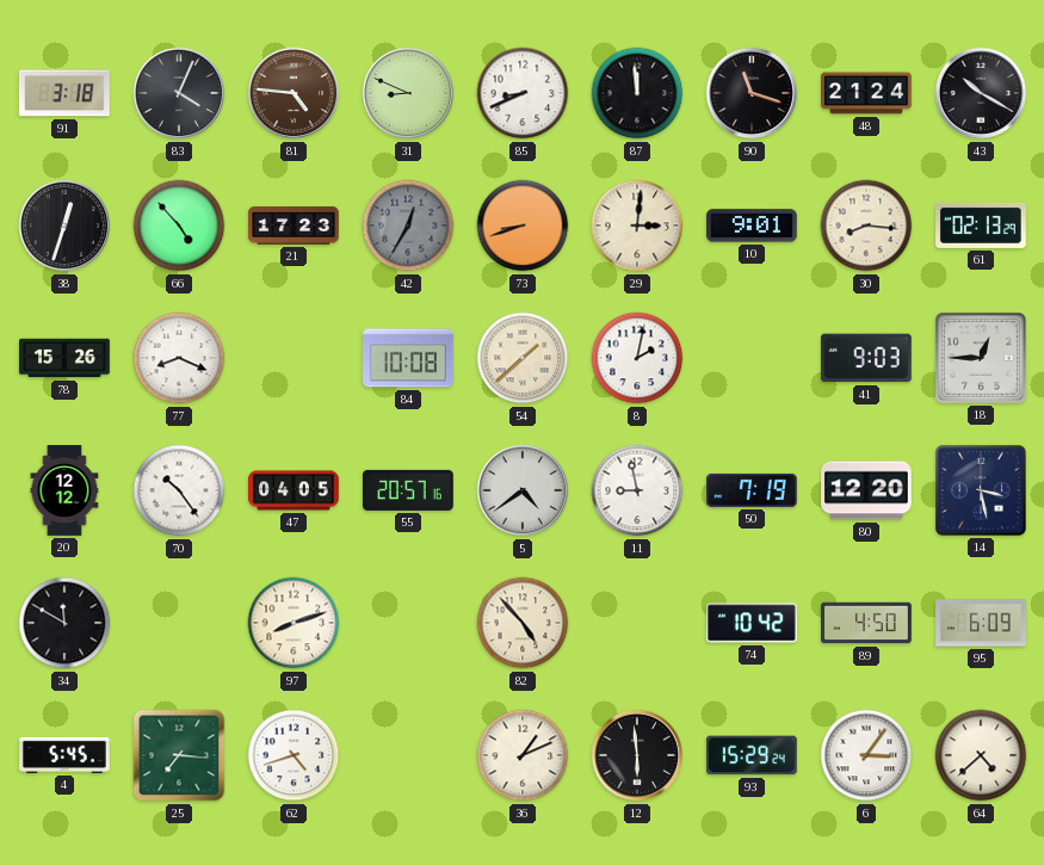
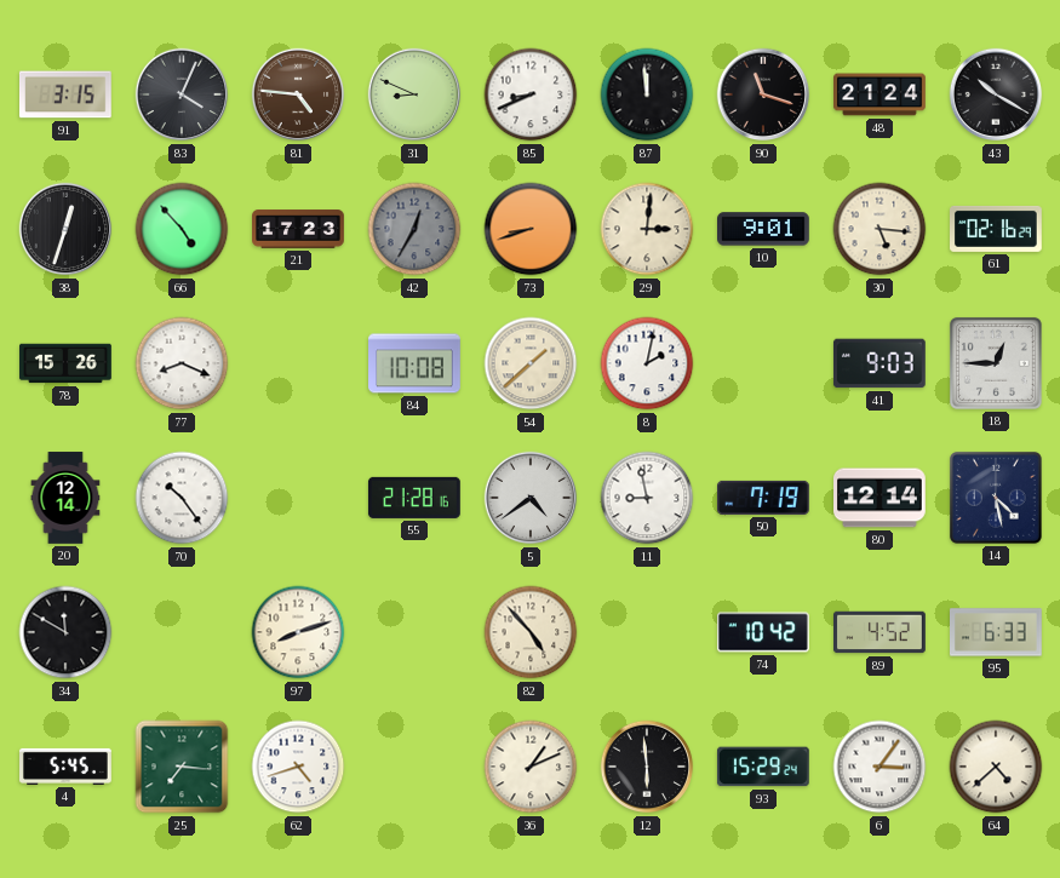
91: 3:18 -> 3:15
30: 8:16 -> 5:16
61: 02:13 -> 02:16
20: 12:12 -> 12:14
47: 04:05 -> none
55: 20:57 -> 21:28
80: 12:20 -> 12:14
14: 3:28 -> 4:28
89: 4:50 -> 4:52
95: 6:09 -> 6:33
